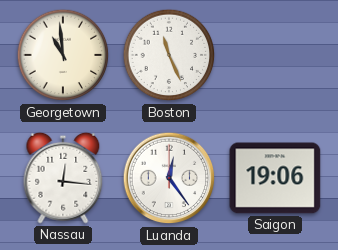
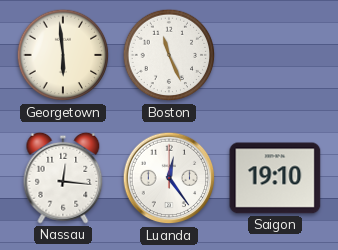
Georgetown: 10:59 -> 5:59
Saigon: 19:06 -> 19:10
